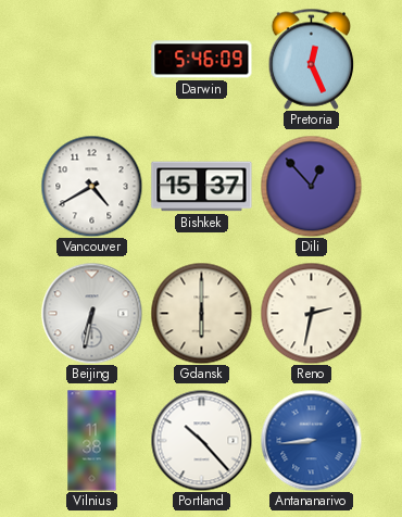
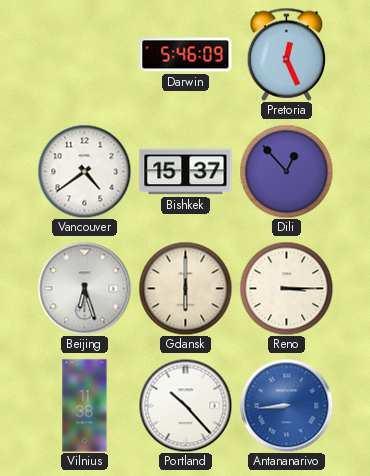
Vancouver: 4:40 -> 4:39
Beijing: 6:32 -> 6:27
Reno: 2:32 -> 3:15
